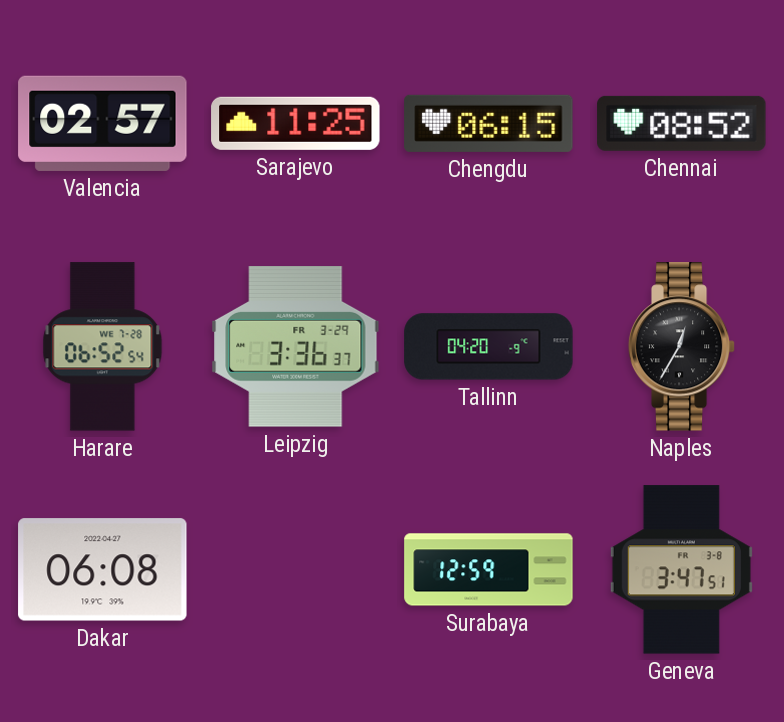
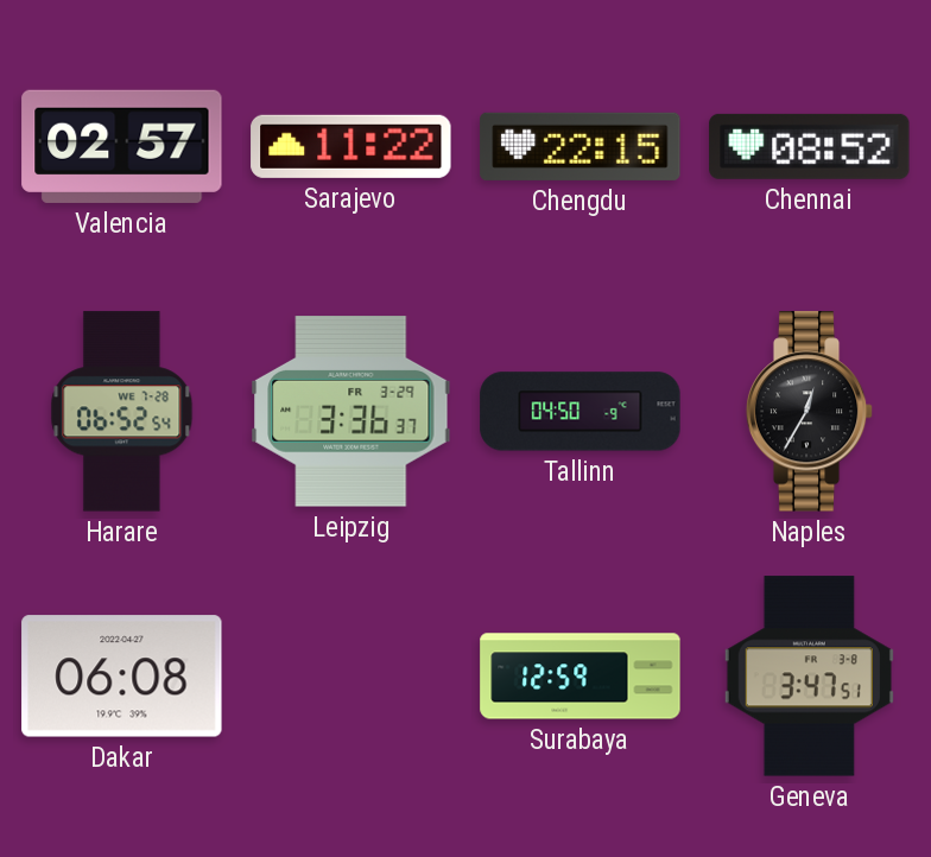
Sarajevo: 11:25 -> 11:22
Chengdu: 06:15 -> 22:15
Tallinn: 04:20 -> 04:50
